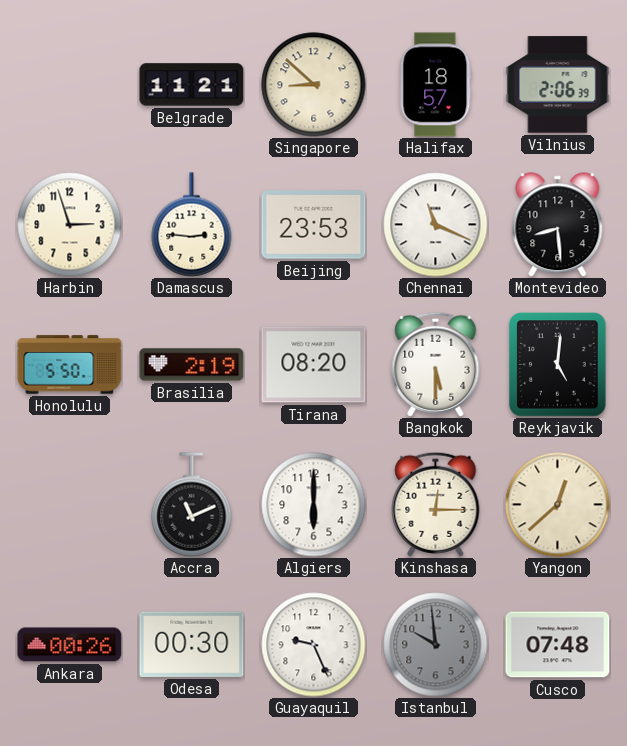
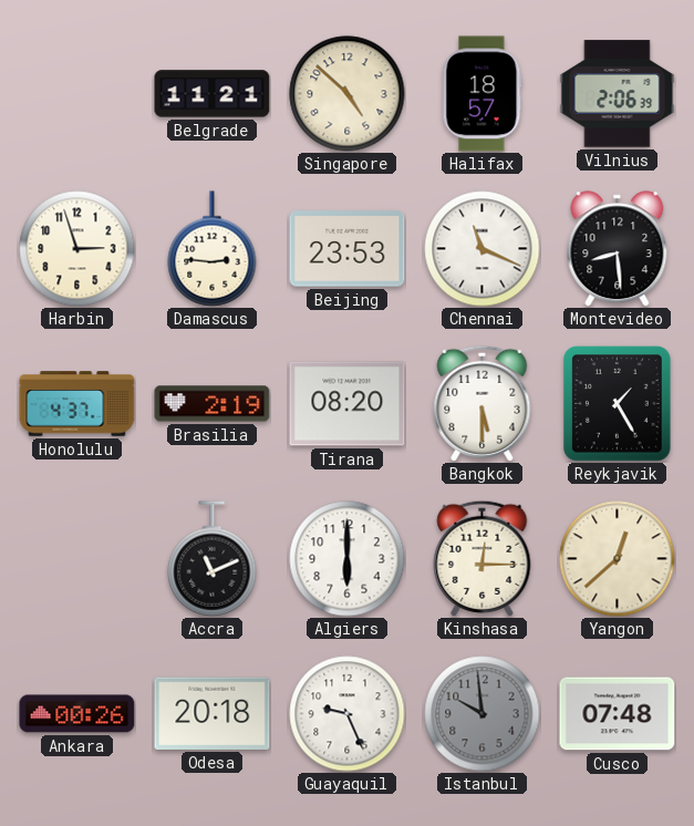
Singapore: 8:52 -> 4:52
Honolulu: 5:50 -> 4:37
Reykjavik: 5:01 -> 1:25
Odesa: 00:30 -> 20:18
